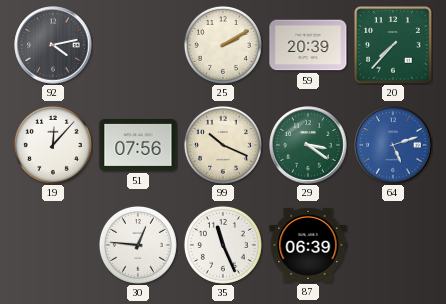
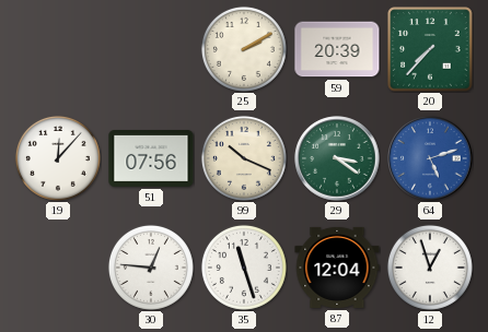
92: 4:13 -> none
35: 11:26 -> 11:27
87: 06:39 -> 12:04
12: none -> 12:57
